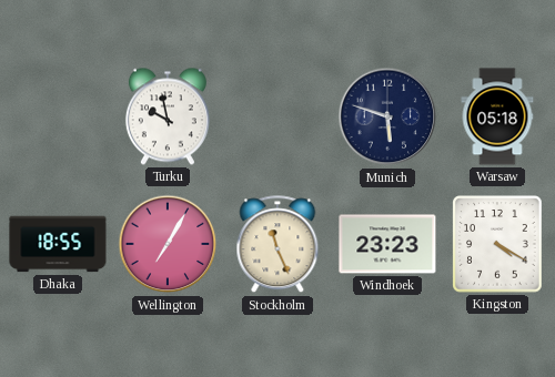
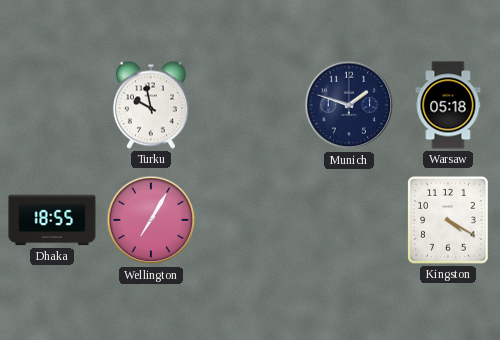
Munich: 5:48 -> 1:48
Stockholm: 11:26 -> none
Windhoek: 23:23 -> none
